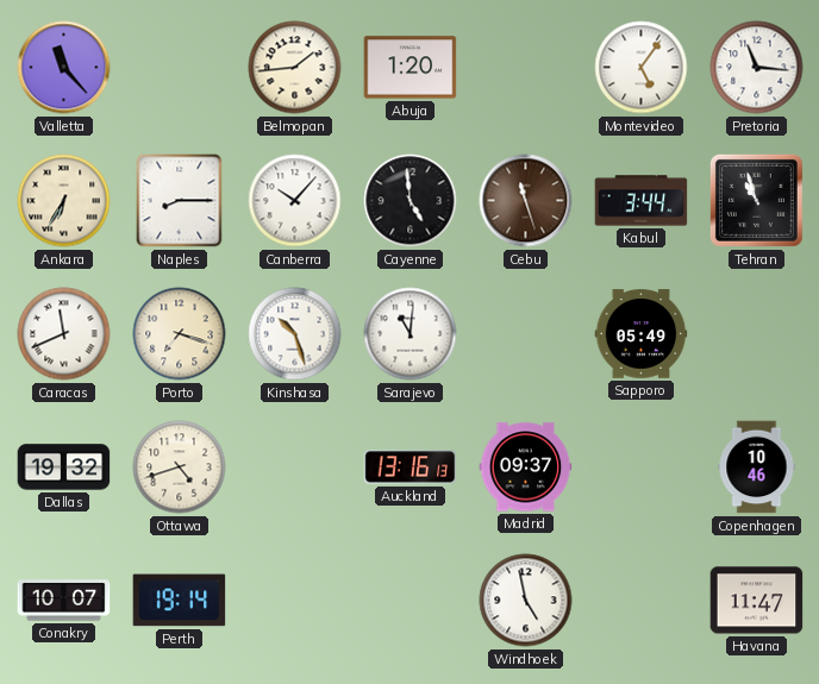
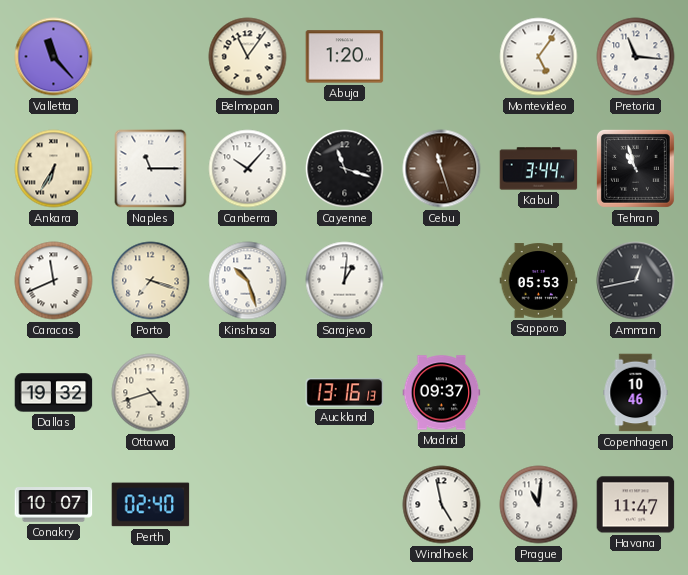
Belmopan: 1:44 -> 11:06
Naples: 8:15 -> 11:15
Cayenne: 4:59 -> 11:18
Sarajevo: 11:01 -> 1:01
Sapporo: 05:49 -> 05:53
Amman: none -> 12:43
Perth: 19:14 -> 02:40
Prague: none -> 11:01
